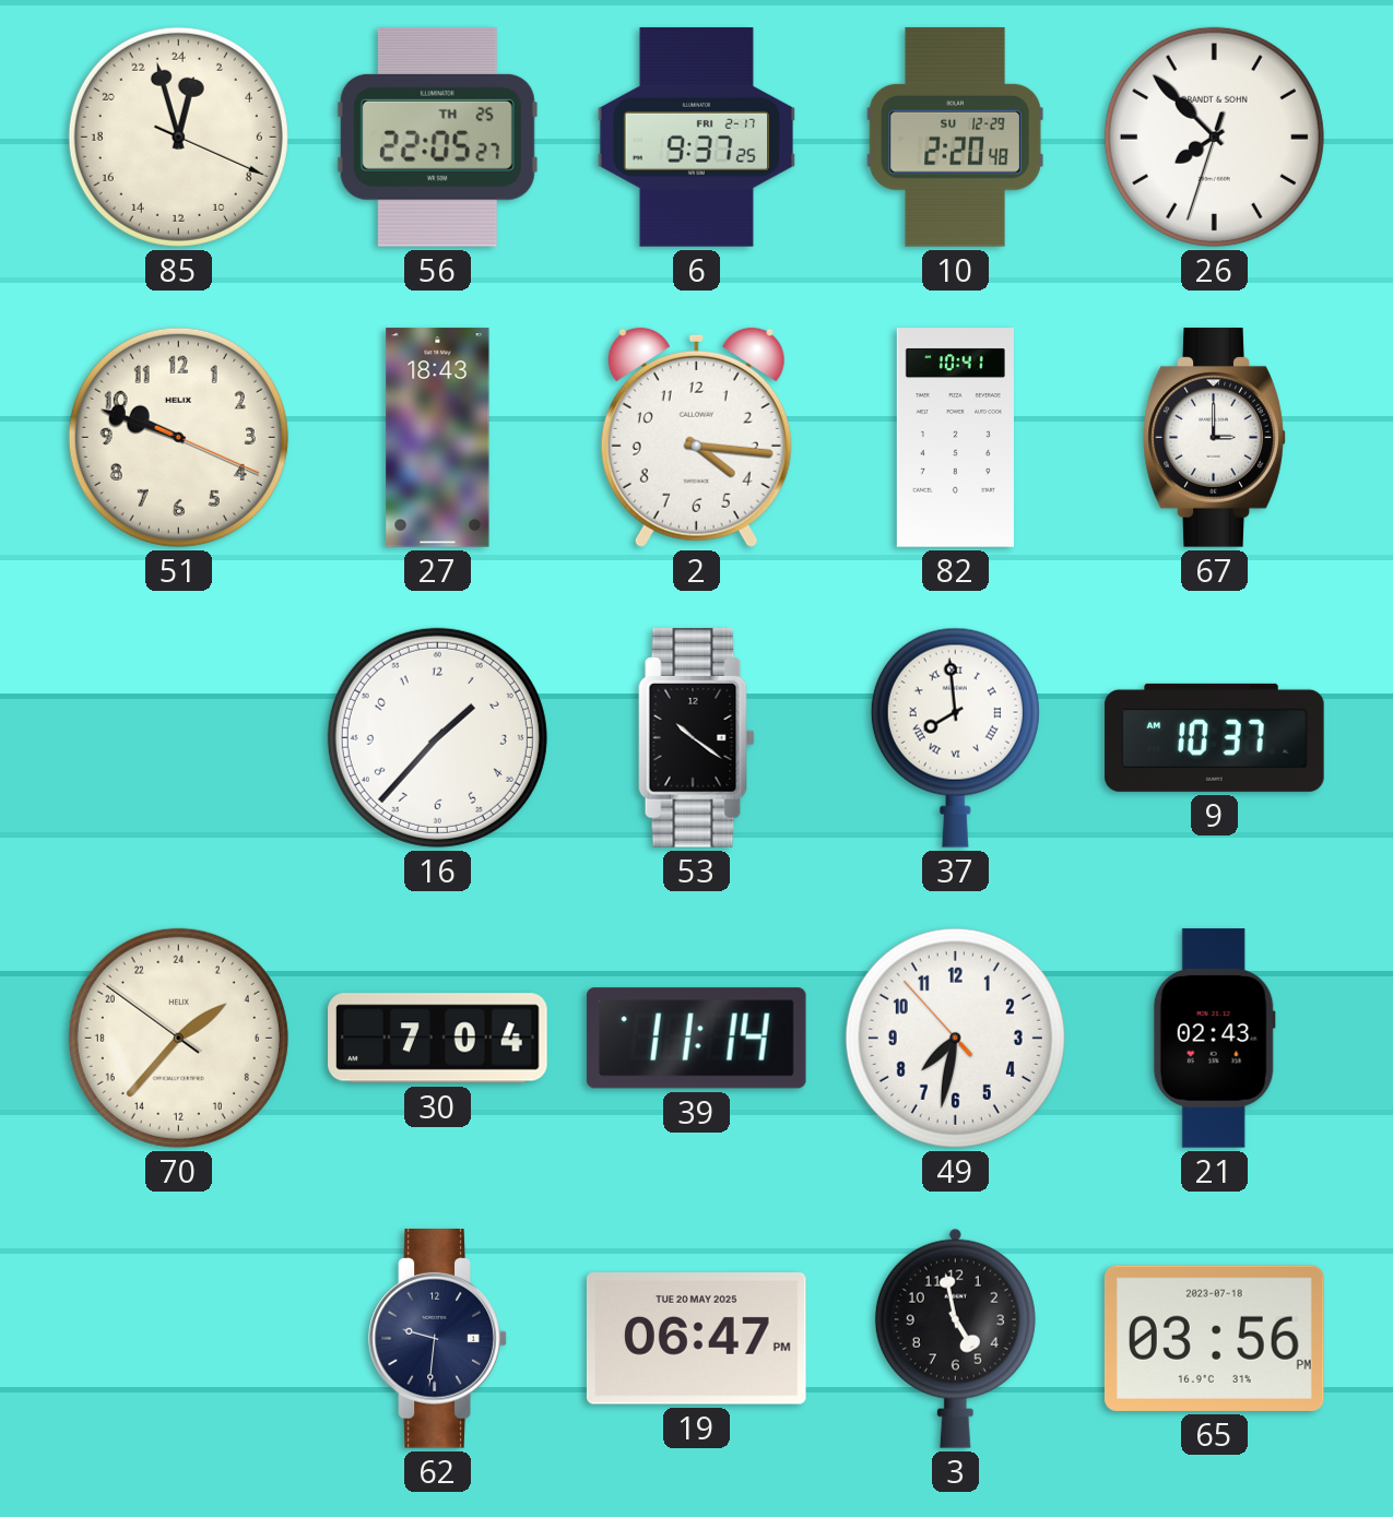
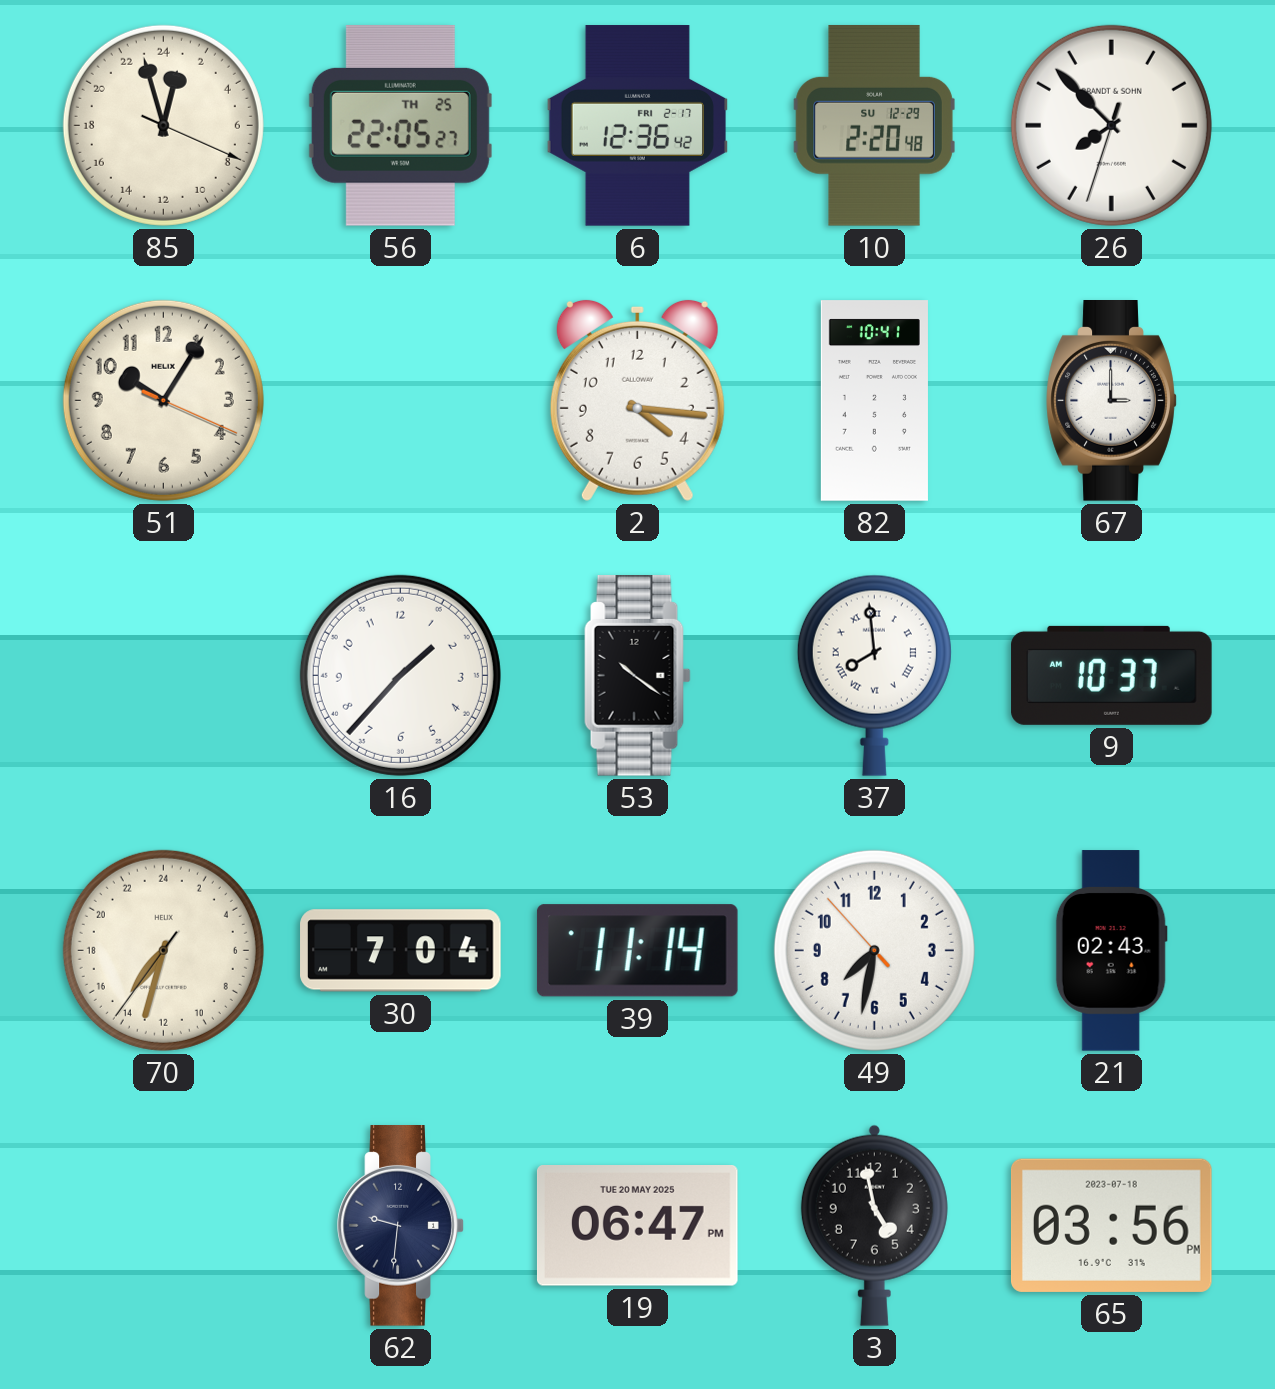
6: 9:37 -> 12:36
51: 9:48 -> 10:05
27: 18:43 -> none
70: 3:36 -> 14:32
